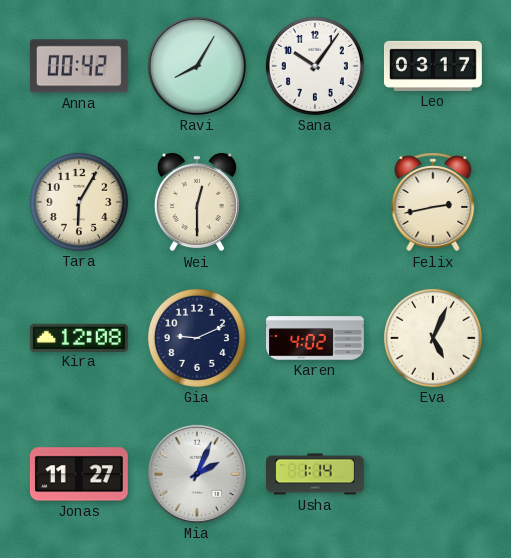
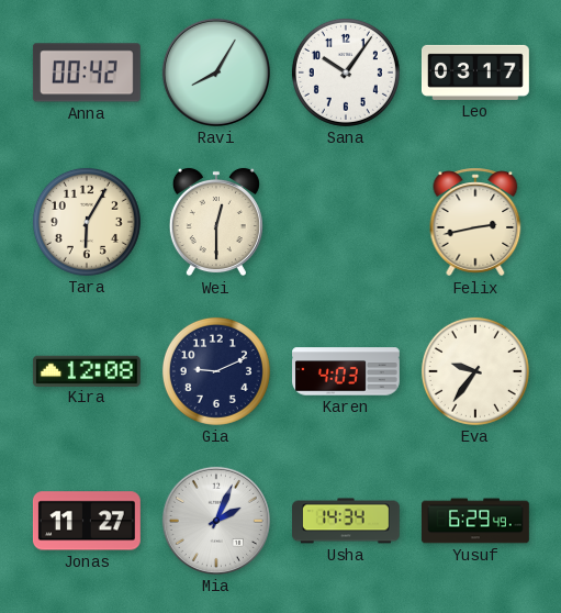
Karen: 4:02 -> 4:03
Eva: 5:04 -> 9:36
Usha: 1:14 -> 14:34
Yusuf: none -> 6:29
